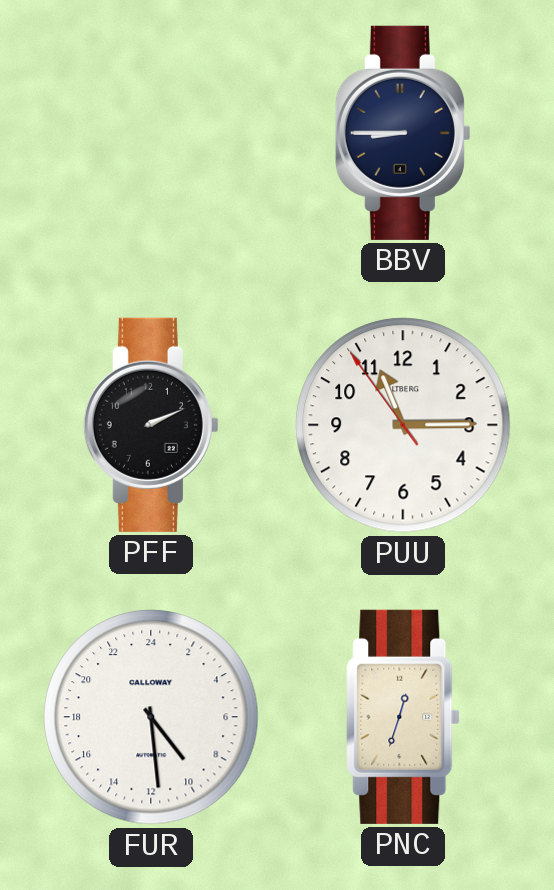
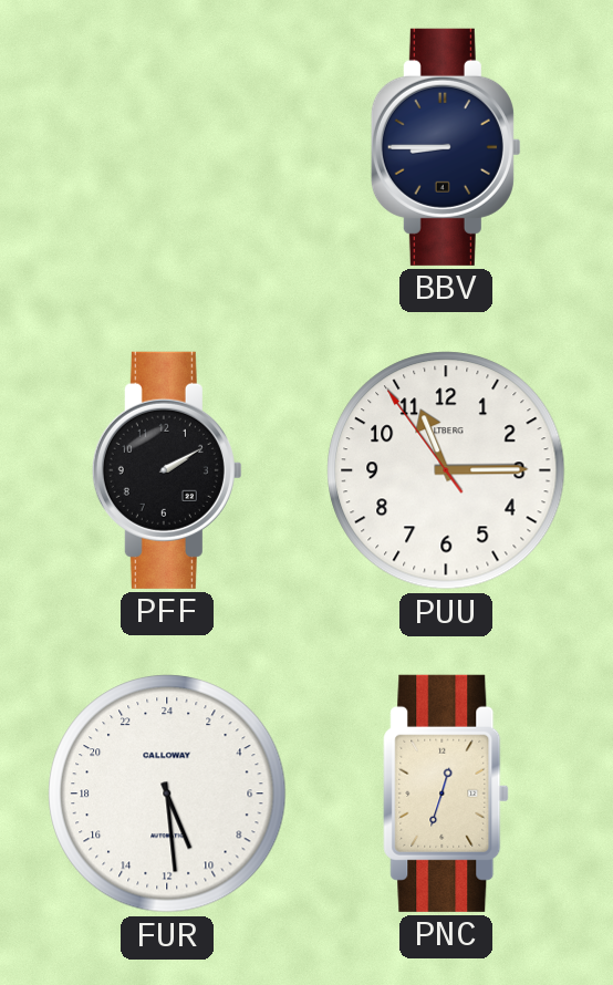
PFF: 2:11 -> 2:10
FUR: 9:29 -> 10:29
